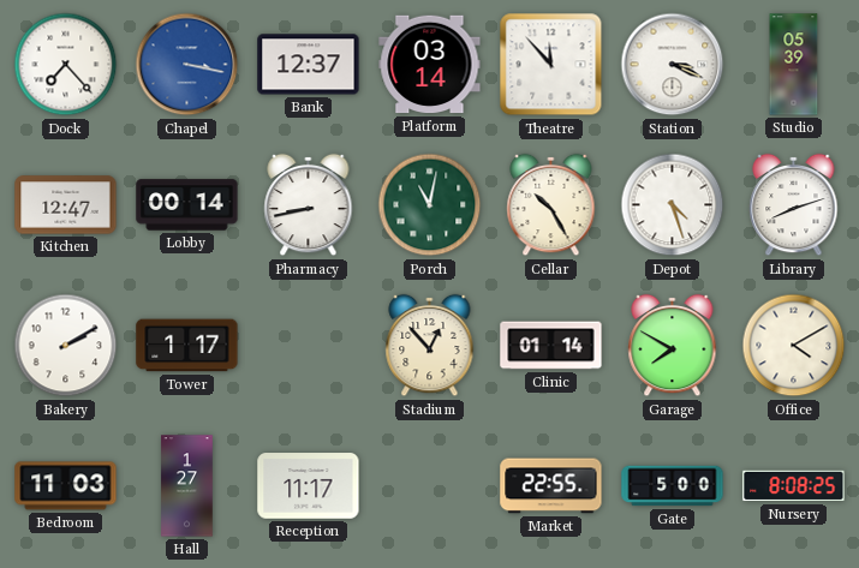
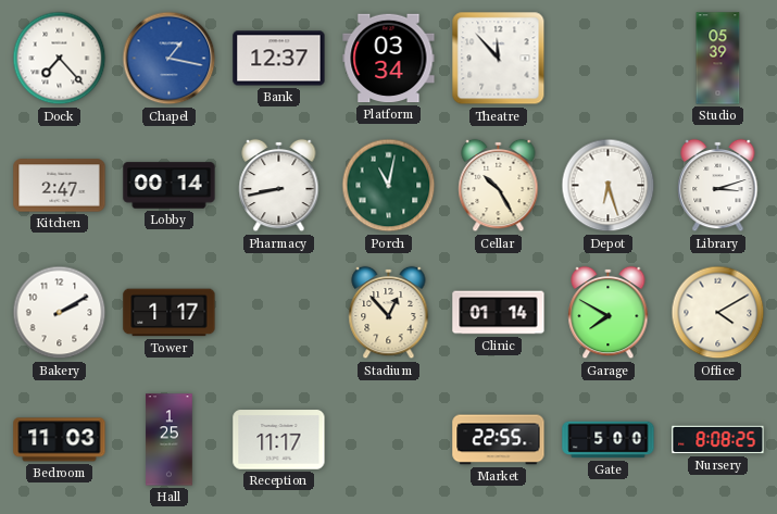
Chapel: 3:17 -> 1:17
Platform: 03:14 -> 03:34
Station: 3:19 -> none
Kitchen: 12:47 -> 2:47
Depot: 4:27 -> 6:27
Library: 8:12 -> 3:12
Hall: 1:27 -> 1:25
